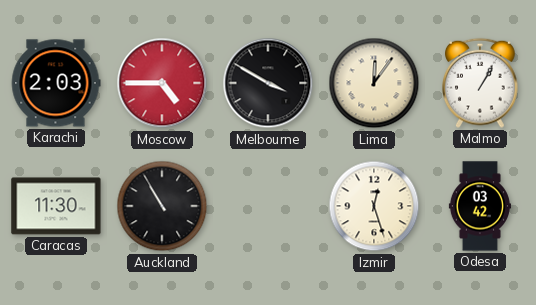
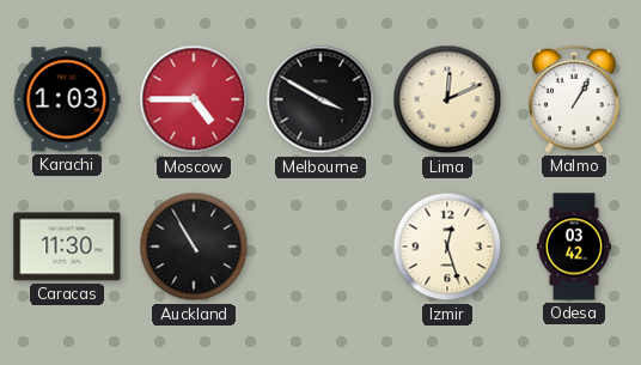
Karachi: 2:03 -> 1:03
Lima: 12:06 -> 12:11
